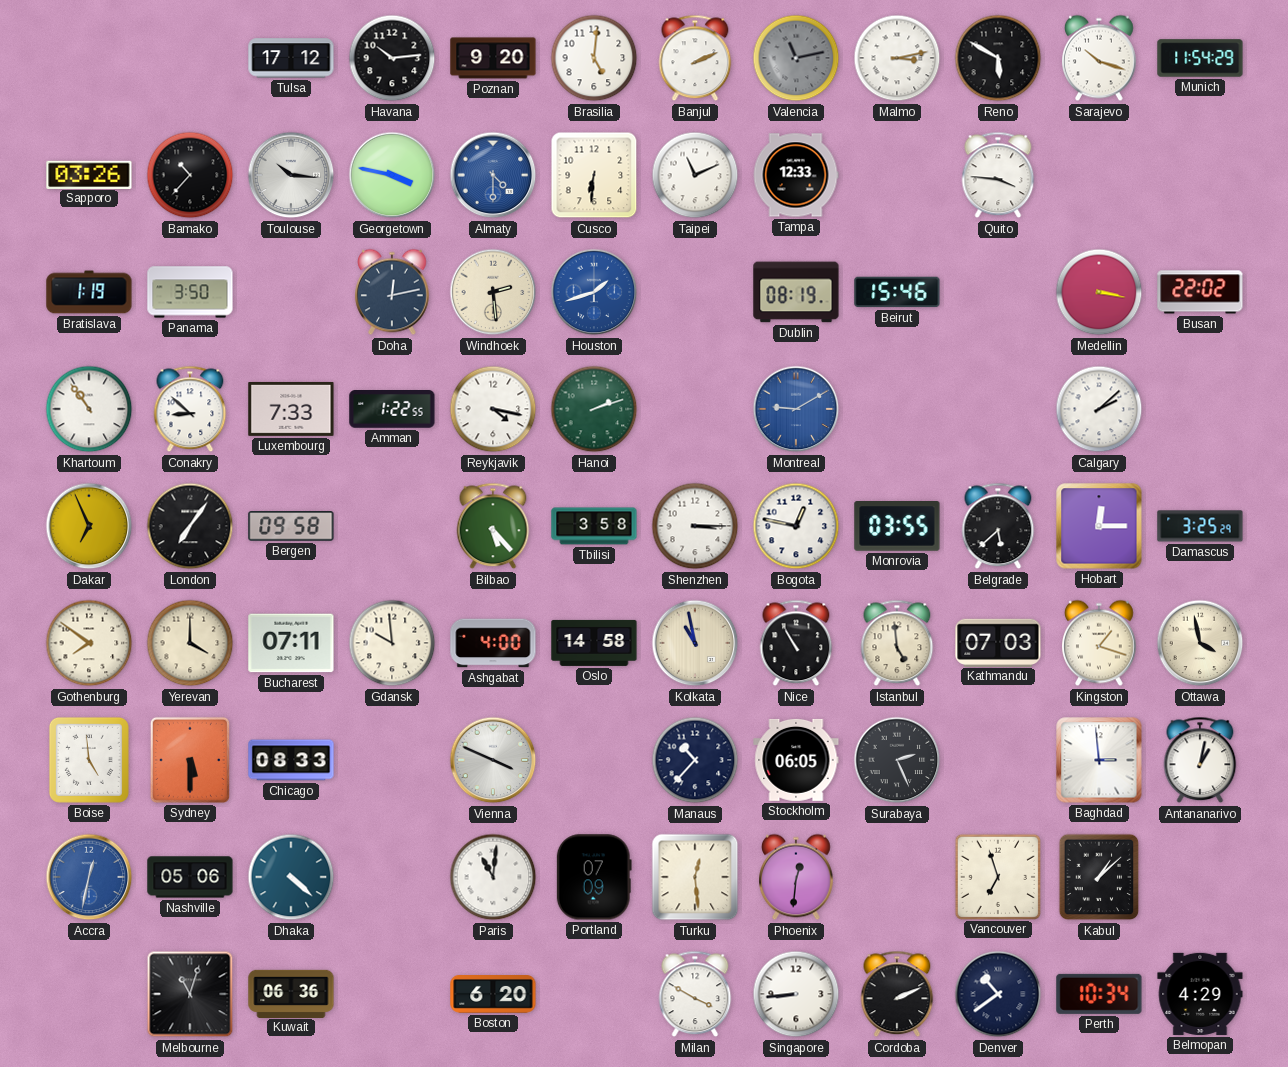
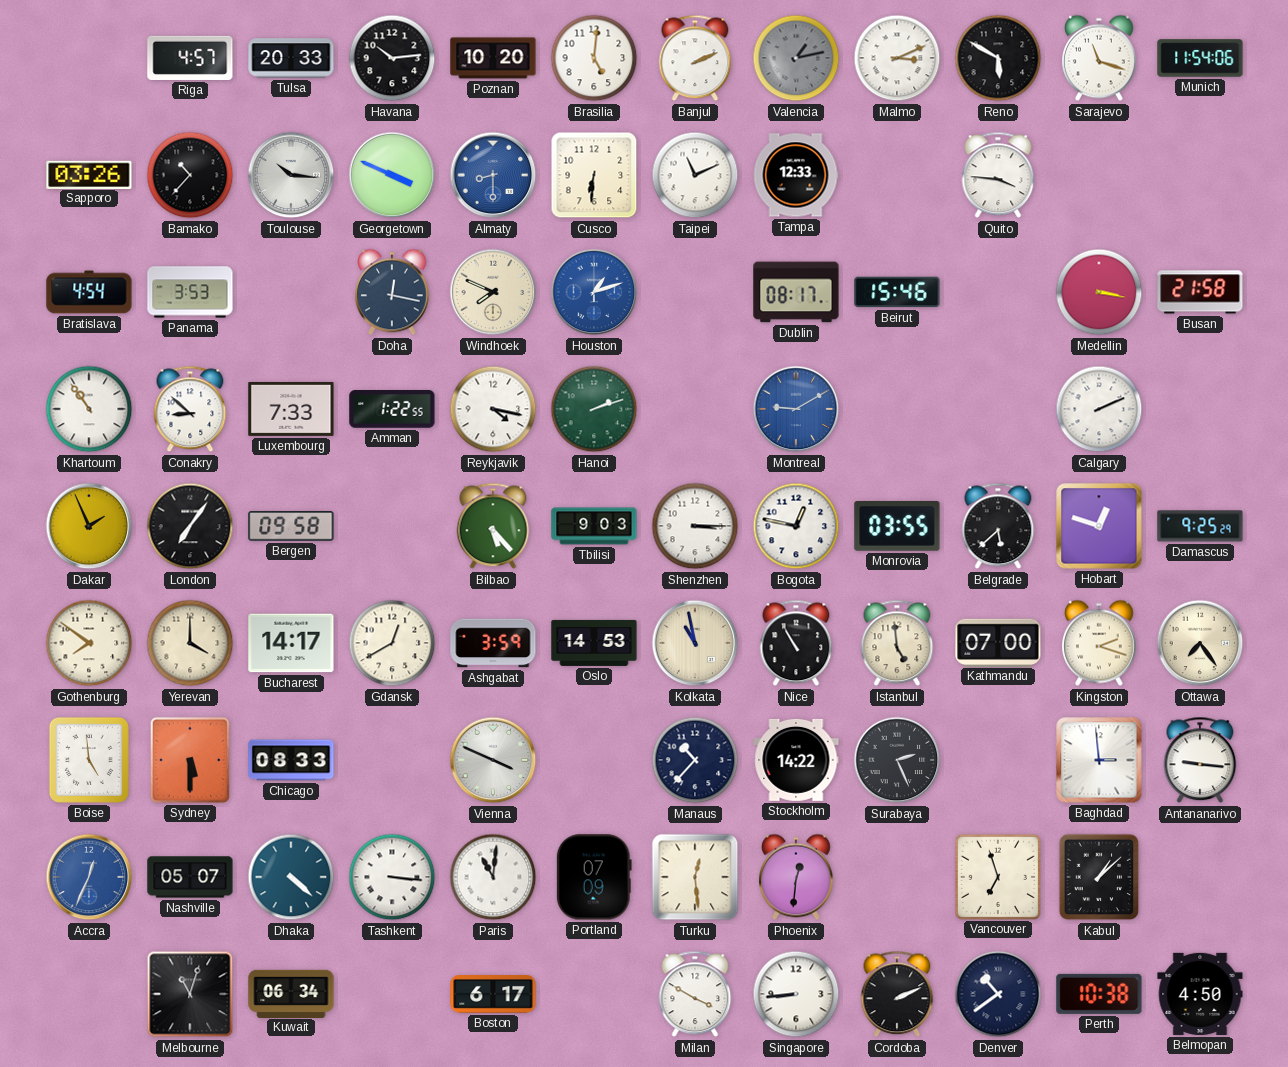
Riga: none -> 4:57
Tulsa: 17:12 -> 20:33
Poznan: 9:20 -> 10:20
Valencia: 11:13 -> 1:13
Malmo: 3:13 -> 3:11
Sarajevo: 10:18 -> 11:18
Munich: 11:54:29 -> 11:54:06
Georgetown: 3:47 -> 3:49
Almaty: 4:30 -> 8:30
Bratislava: 1:19 -> 4:54
Panama: 3:50 -> 3:53
Doha: 12:13 -> 12:17
Windhoek: 2:29 -> 7:49
Houston: 1:42 -> 1:12
Dublin: 08:19 -> 08:17
Busan: 22:02 -> 21:58
Calgary: 2:08 -> 2:11
Dakar: 6:56 -> 1:56
Tbilisi: 3:58 -> 9:03
Hobart: 12:15 -> 12:48
Damascus: 3:25 -> 9:25
Bucharest: 07:11 -> 14:17
Gdansk: 9:59 -> 12:40
Ashgabat: 4:00 -> 3:59
Oslo: 14:58 -> 14:53
Kathmandu: 07:03 -> 07:00
Kingston: 1:18 -> 2:18
Ottawa: 3:58 -> 7:24
Stockholm: 06:05 -> 14:22
Antananarivo: 1:02 -> 9:16
Accra: 12:32 -> 12:34
Nashville: 05:06 -> 05:07
Tashkent: none -> 3:16
Kuwait: 06:36 -> 06:34
Boston: 6:20 -> 6:17
Perth: 10:34 -> 10:38
Belmopan: 4:29 -> 4:50
